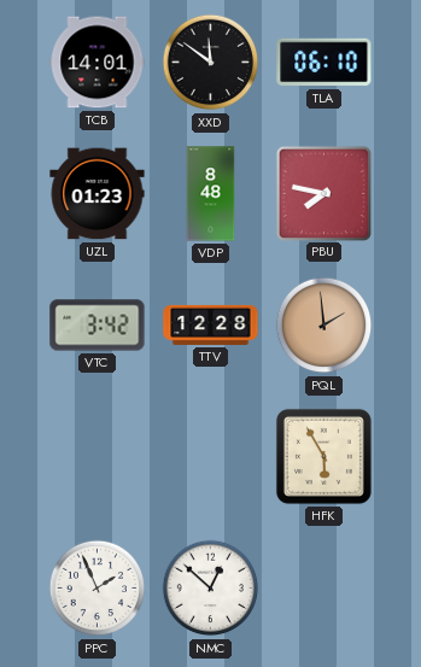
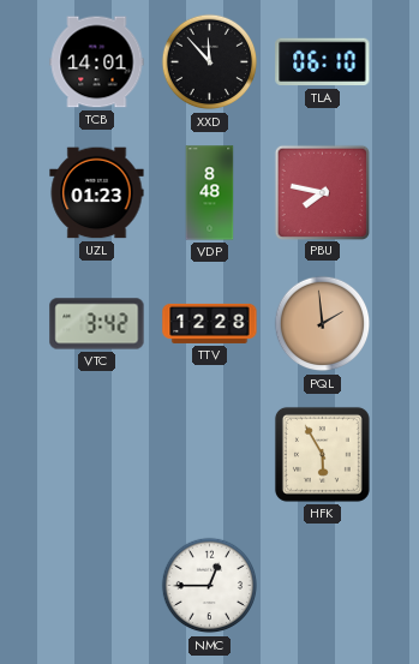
XXD: 11:51 -> 11:53
PPC: 1:56 -> none
NMC: 12:52 -> 12:45
